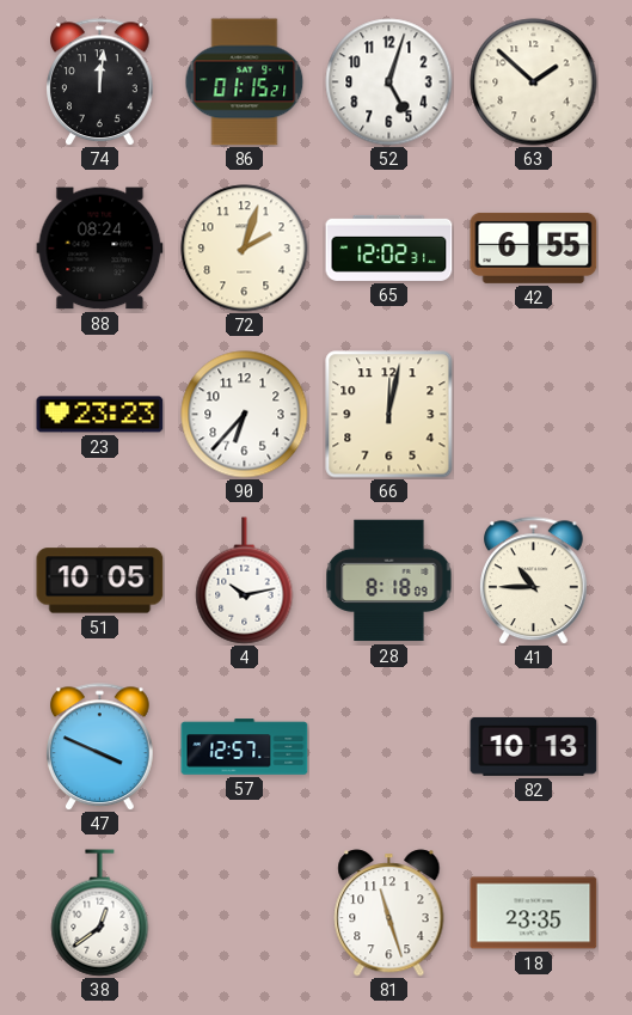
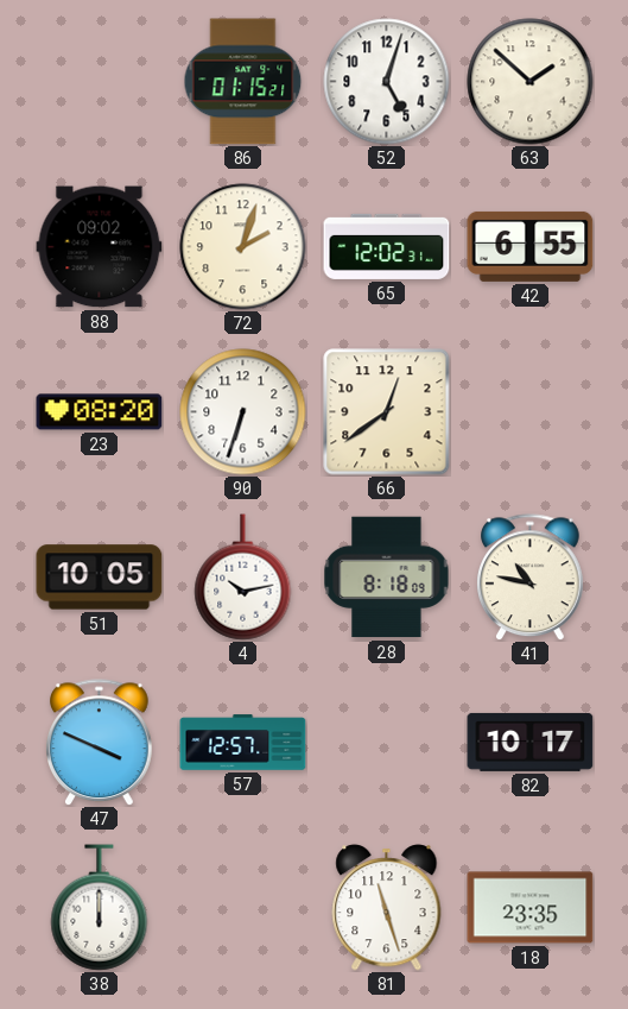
74: 12:01 -> none
88: 08:24 -> 09:02
23: 23:23 -> 08:20
90: 6:37 -> 6:33
66: 12:02 -> 12:39
41: 10:45 -> 10:47
82: 10:13 -> 10:17
38: 12:39 -> 12:00
